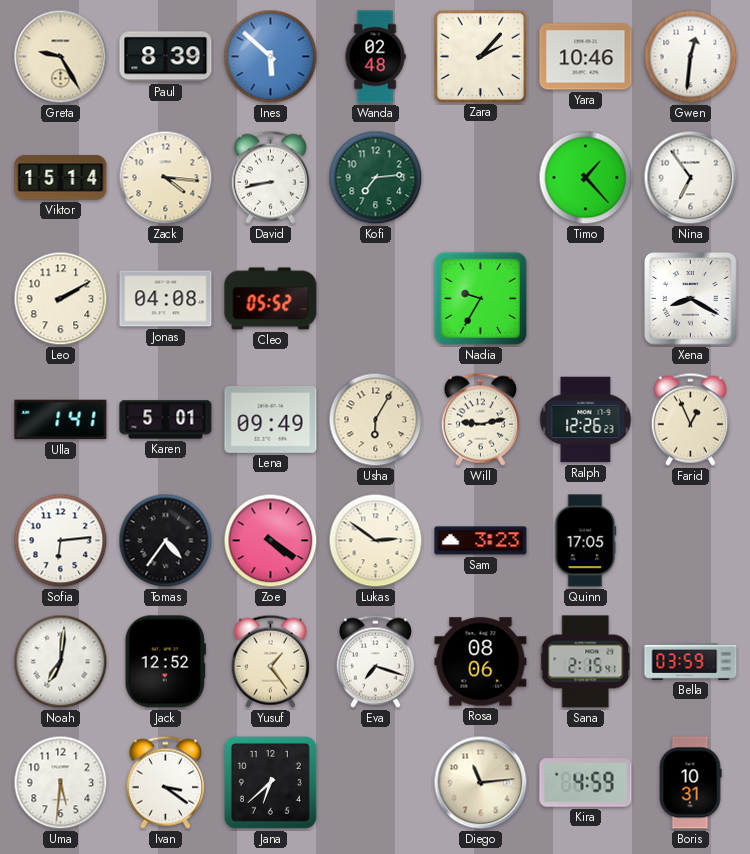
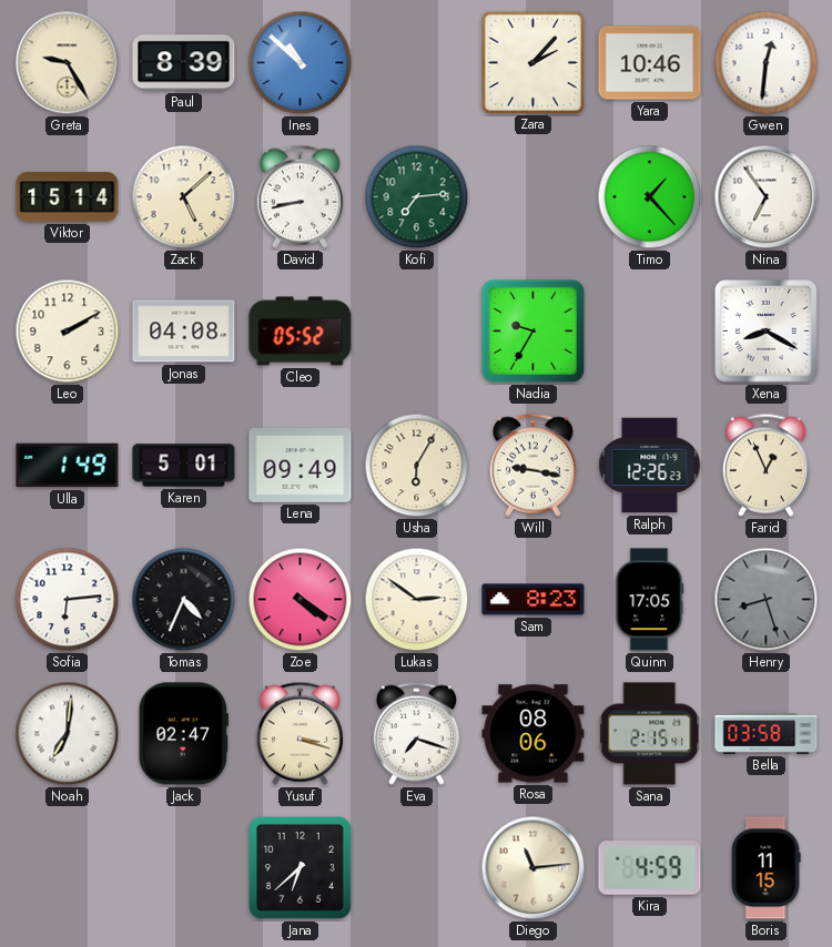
Ines: 5:52 -> 10:52
Wanda: 02:48 -> none
Zack: 4:16 -> 5:08
Ulla: 1:41 -> 1:49
Will: 9:13 -> 9:17
Tomas: 4:36 -> 4:34
Sam: 3:23 -> 8:23
Henry: none -> 8:27
Jack: 12:52 -> 02:47
Yusuf: 1:24 -> 3:18
Bella: 03:59 -> 03:58
Uma: 5:31 -> none
Ivan: 3:21 -> none
Boris: 10:31 -> 11:15
